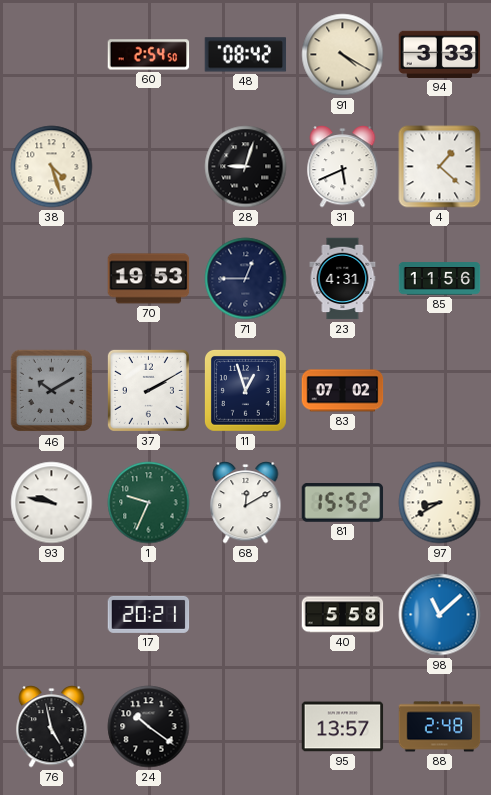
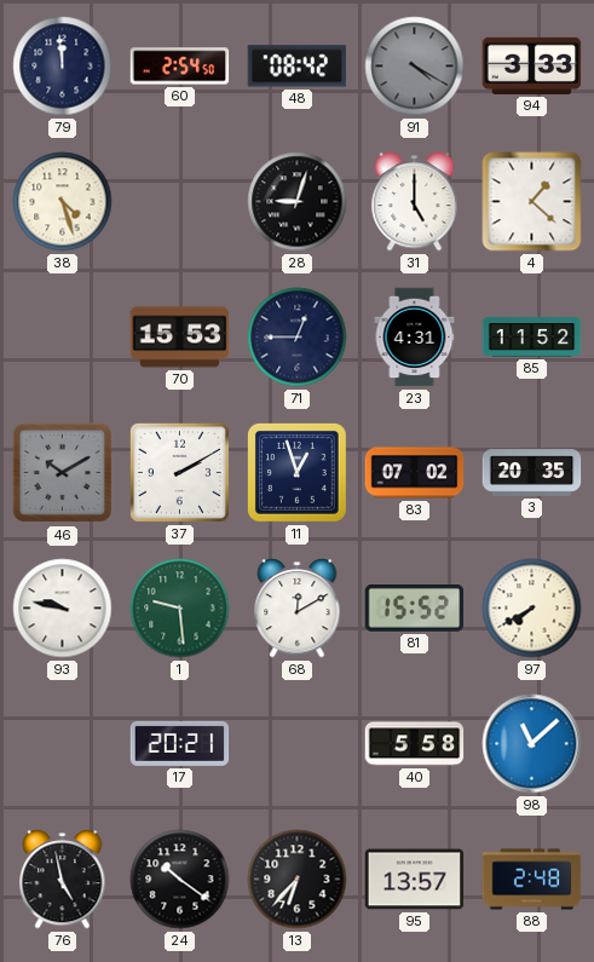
79: none -> 11:59
91 dial: cream -> grey
31: 5:41 -> 5:00
70: 19:53 -> 15:53
85: 11:56 -> 11:52
3: none -> 20:35
1: 9:34 -> 9:29
97: 8:40 -> 7:40
13: none -> 6:37
